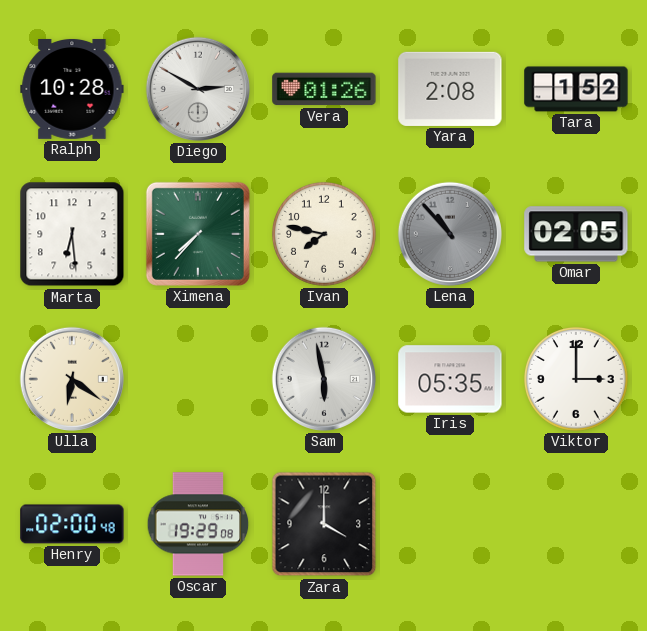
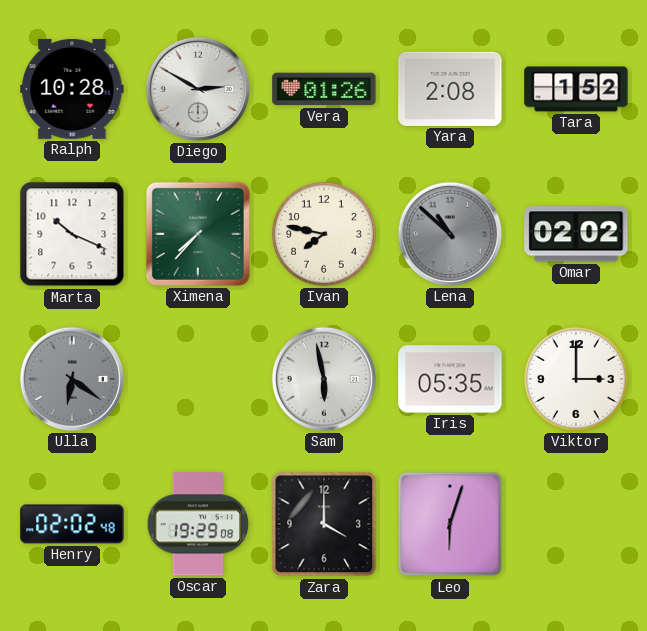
Marta: 6:29 -> 10:19
Lena: 10:53 -> 10:52
Omar: 02:05 -> 02:02
Ulla dial: cream -> grey
Henry: 02:00 -> 02:02
Leo: none -> 6:03
